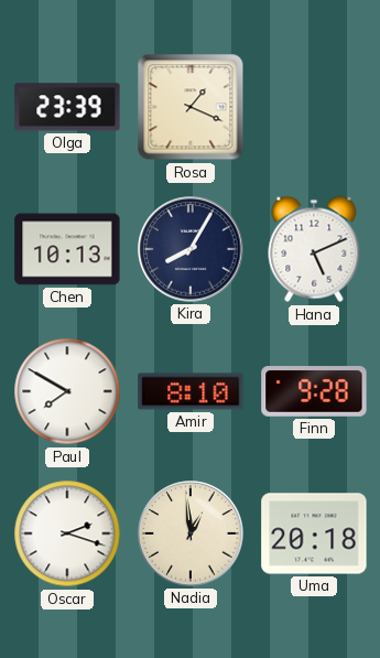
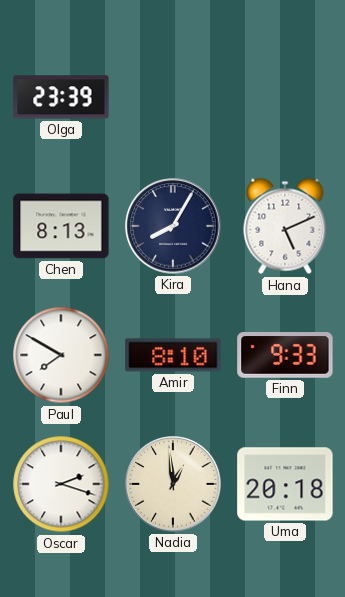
Rosa: 1:19 -> none
Chen: 10:13 -> 8:13
Finn: 9:28 -> 9:33
